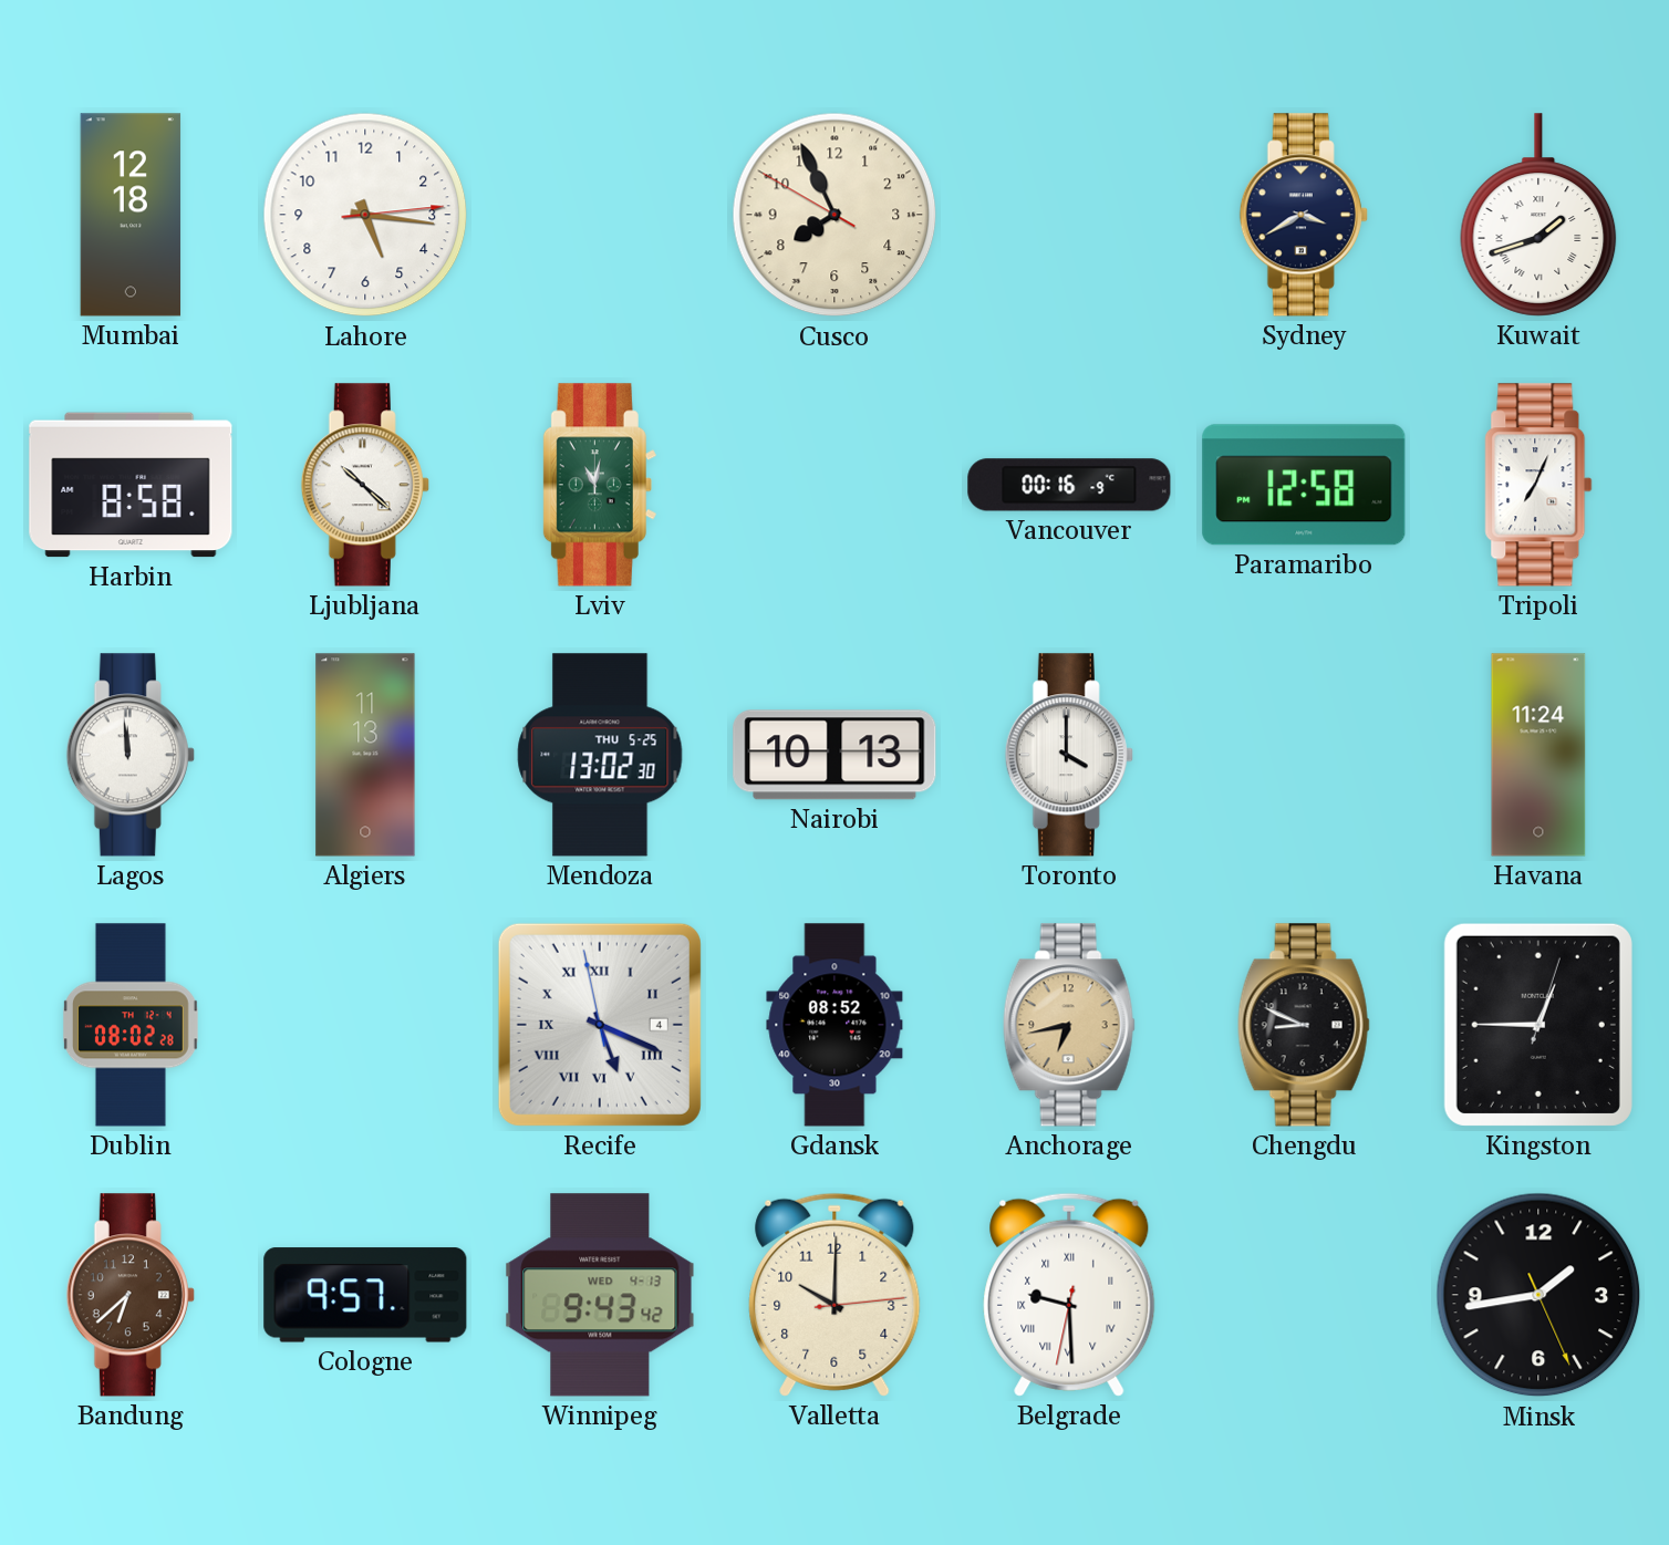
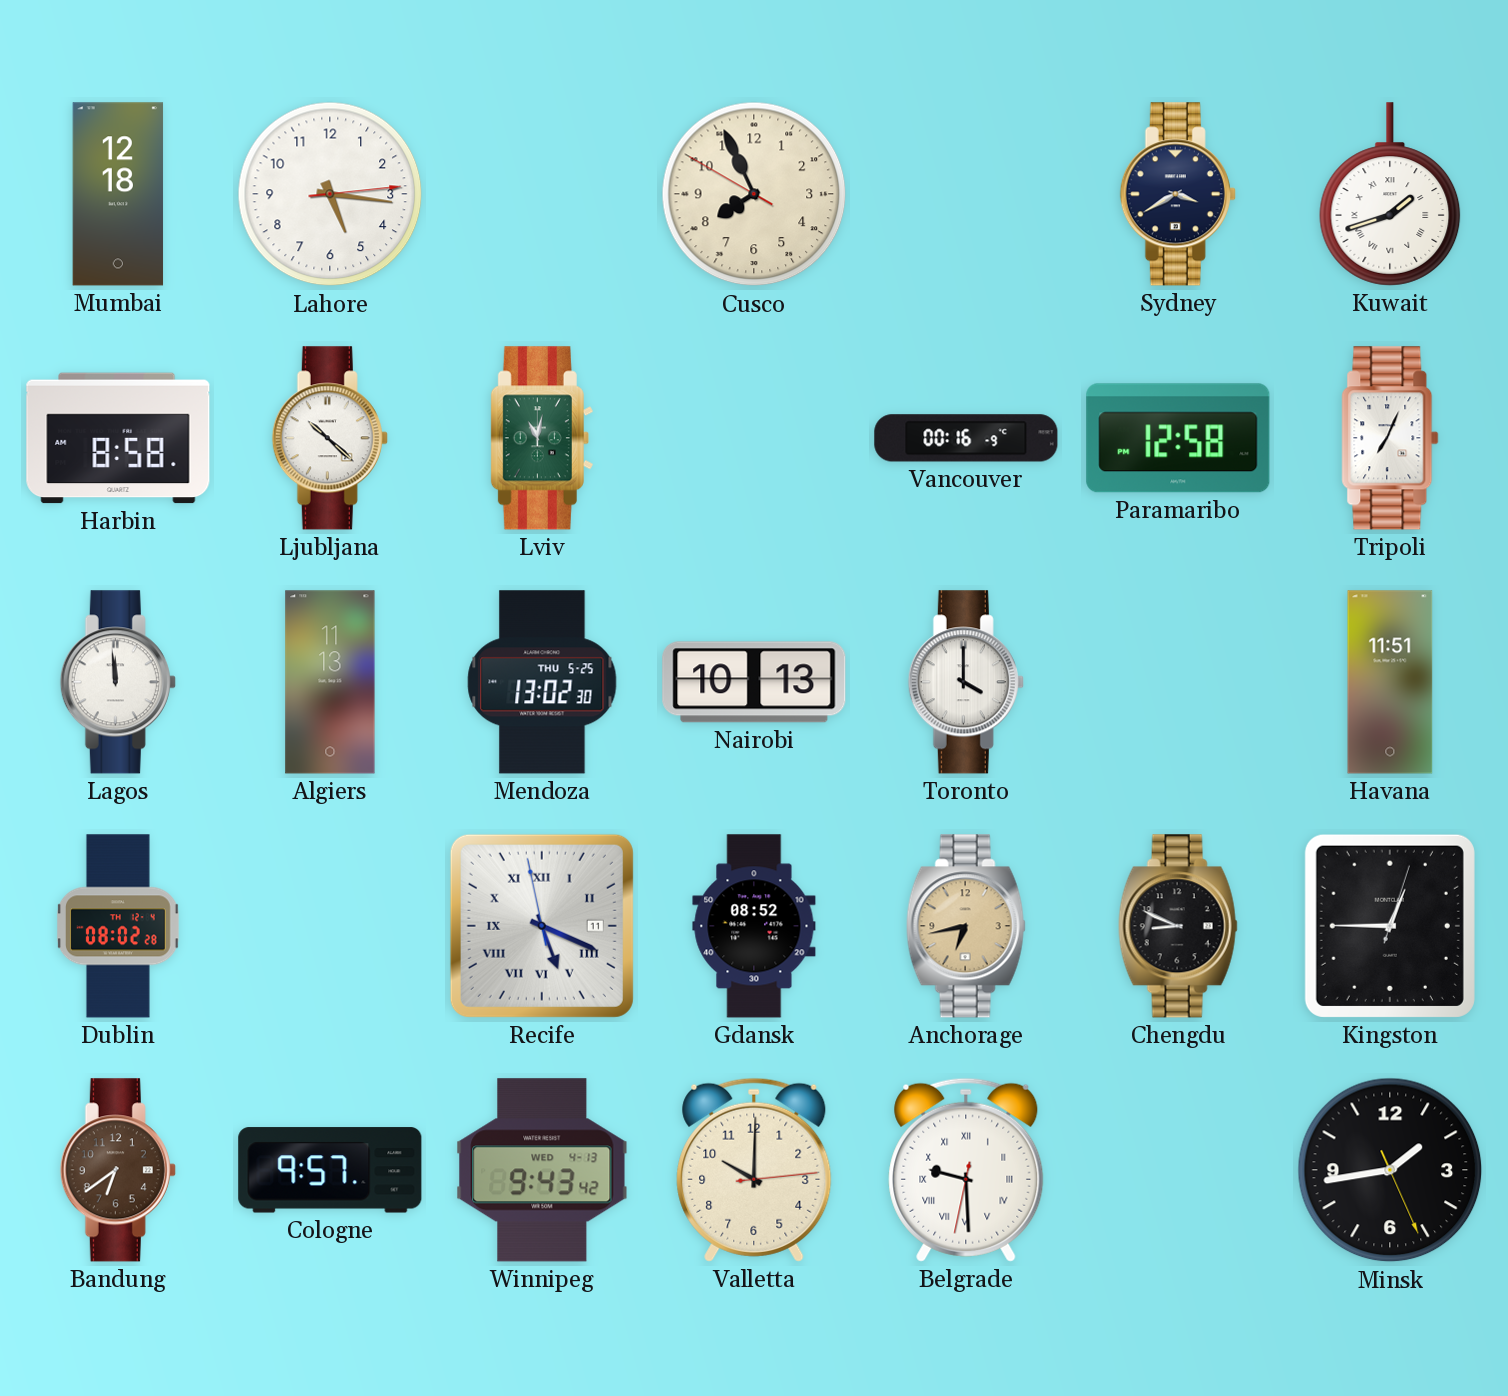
Havana: 11:24 -> 11:51
Recife date: 4 -> 11
Bandung: 6:38 -> 6:39
